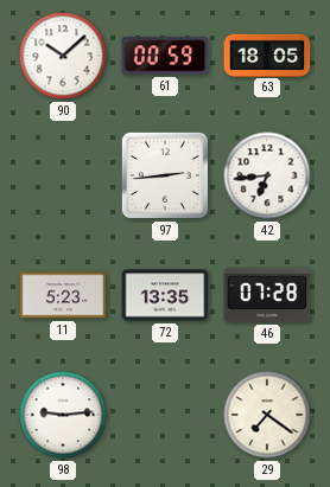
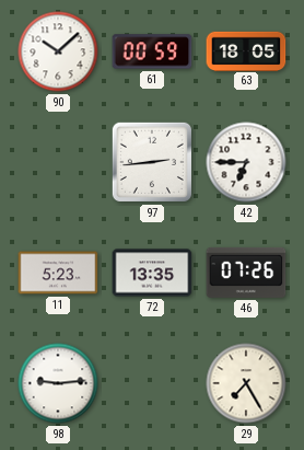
42: 6:44 -> 6:45
46: 07:28 -> 07:26
29: 7:21 -> 7:25
